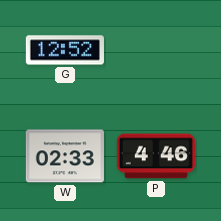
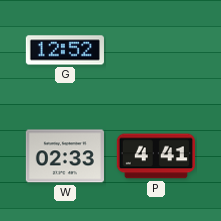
P: 4:46 -> 4:41
